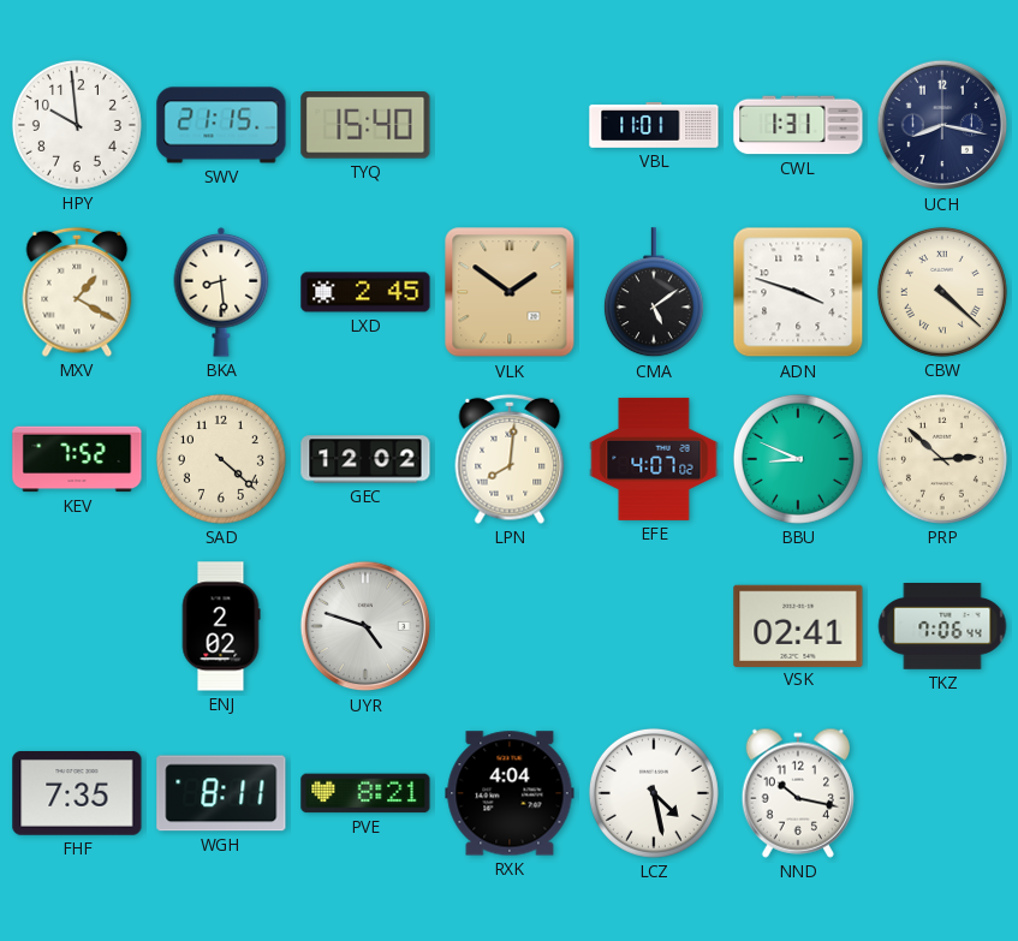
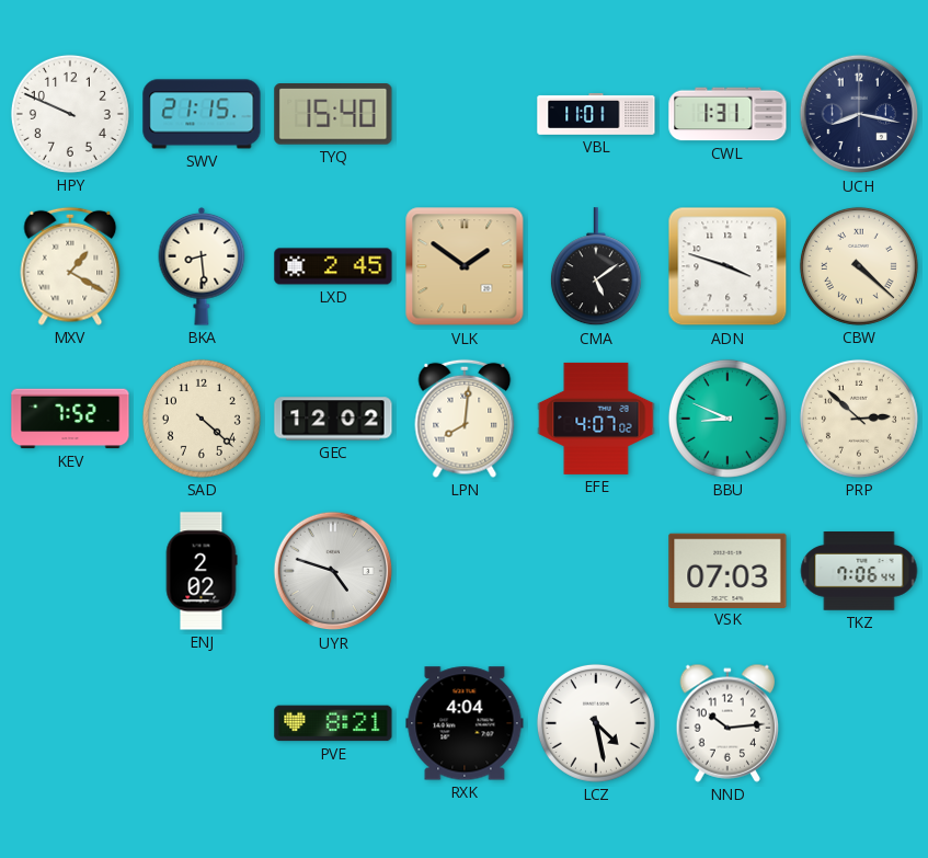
HPY: 9:59 -> 9:49
VSK: 02:41 -> 07:03
FHF: 7:35 -> none
WGH: 8:11 -> none
NND: 10:17 -> 10:14
